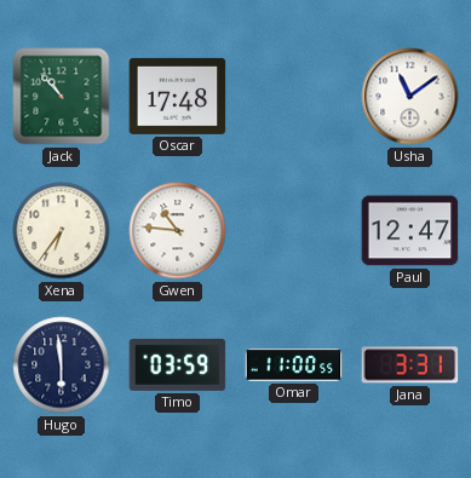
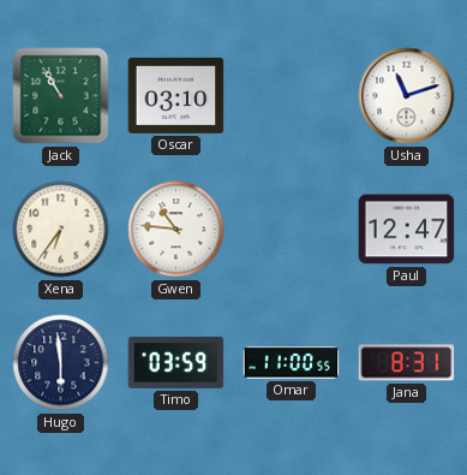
Jack: 10:53 -> 10:55
Oscar: 17:48 -> 03:10
Usha: 11:09 -> 11:12
Jana: 3:31 -> 8:31
